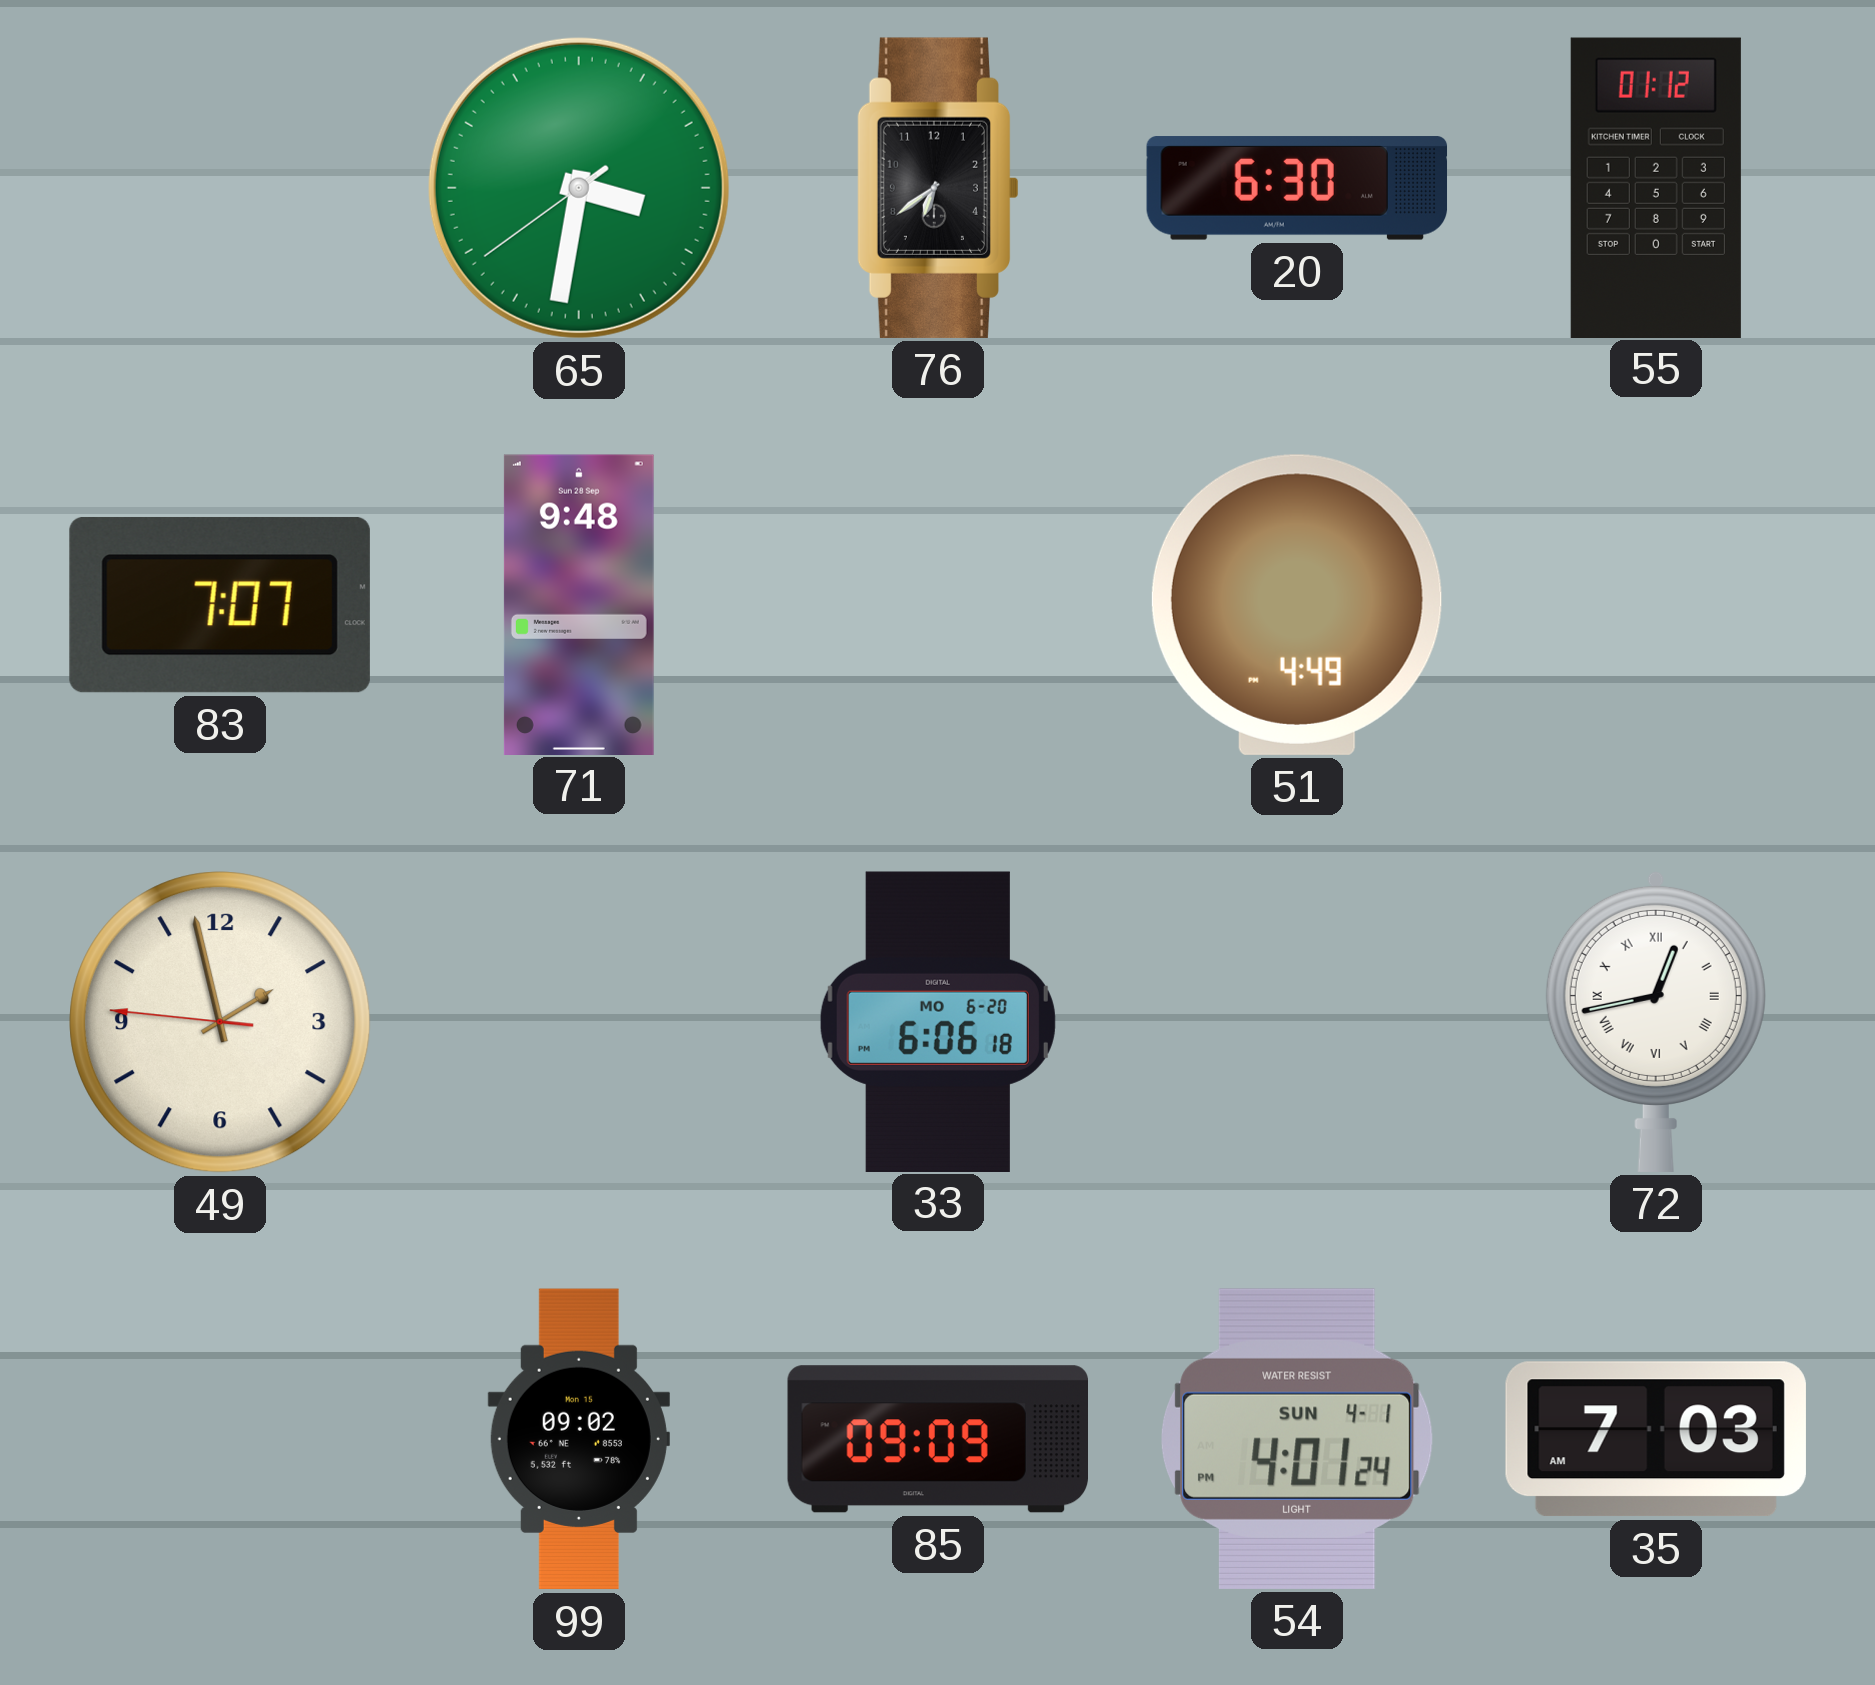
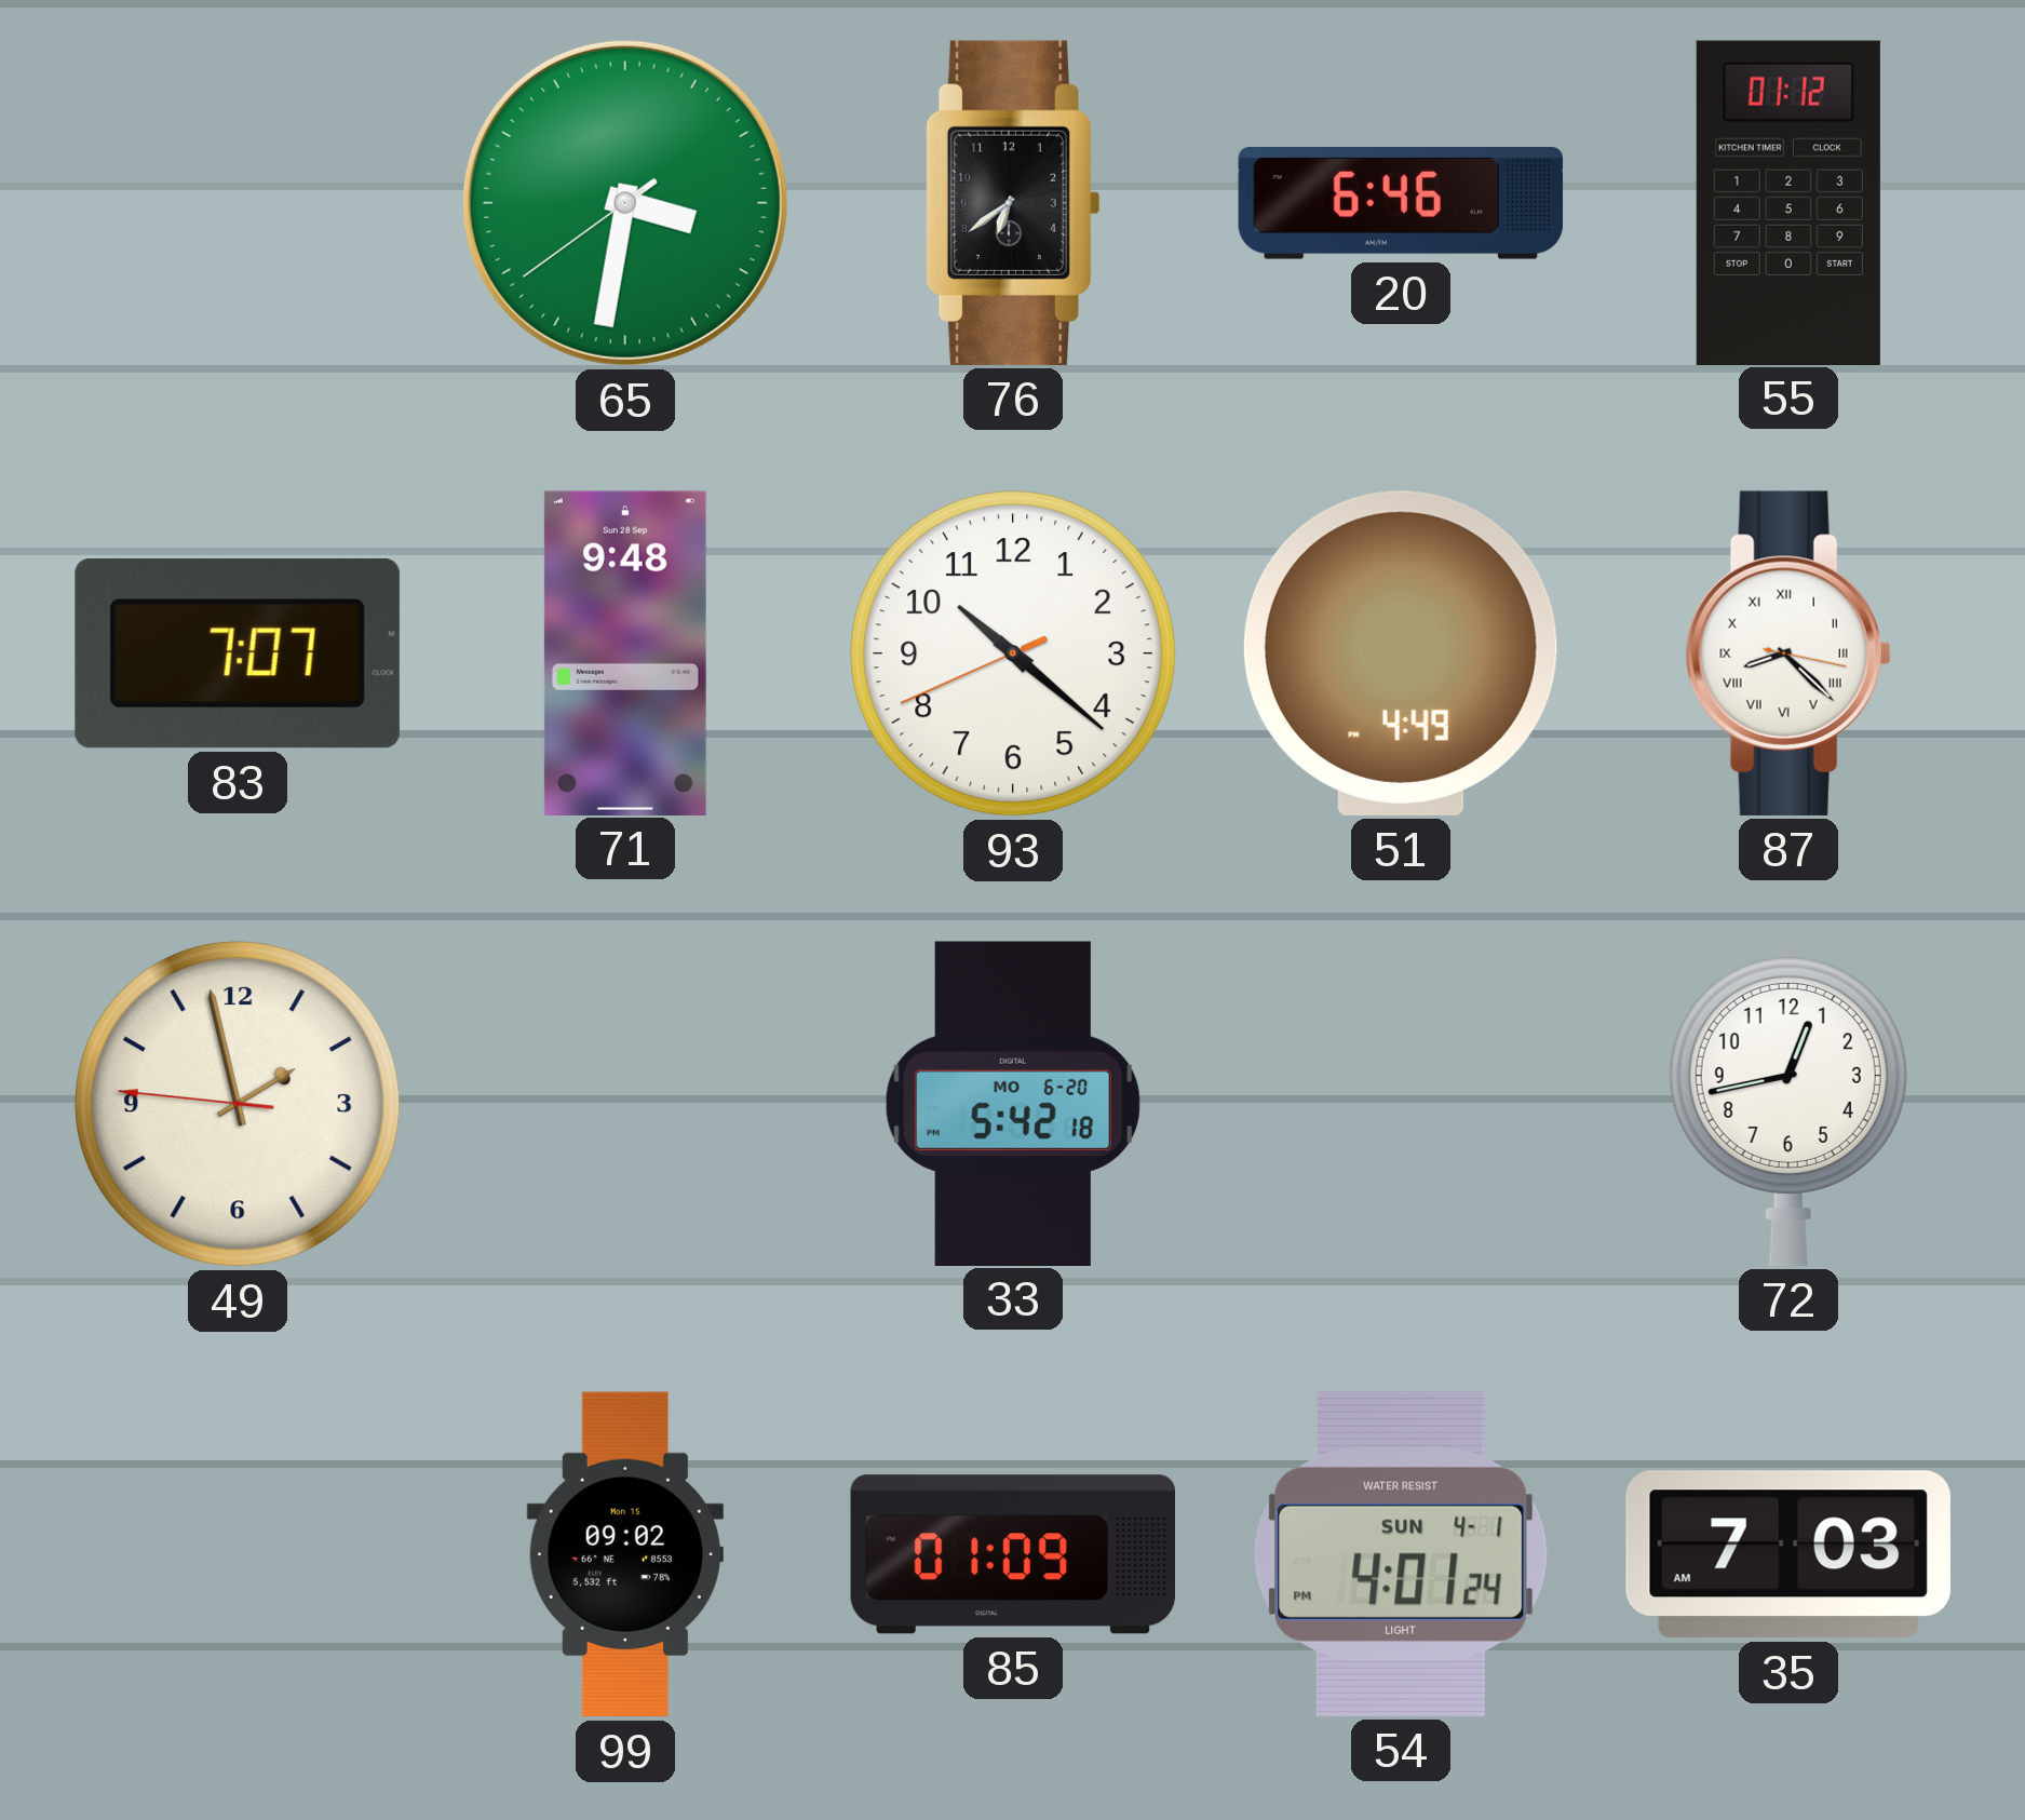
20: 6:30 -> 6:46
93: none -> 10:21
87: none -> 8:22
33: 6:06 -> 5:42
72 numerals: Roman -> Arabic
85: 09:09 -> 01:09
